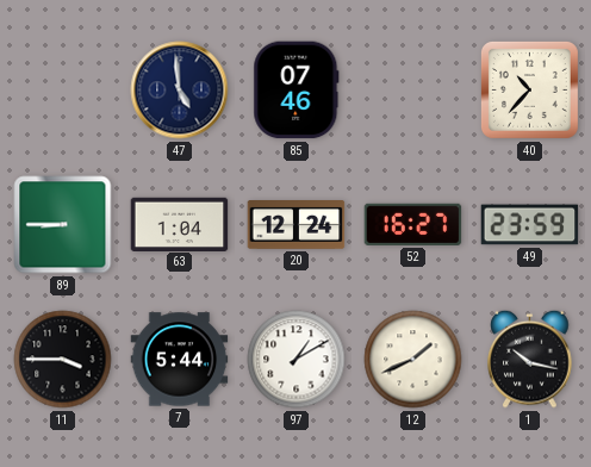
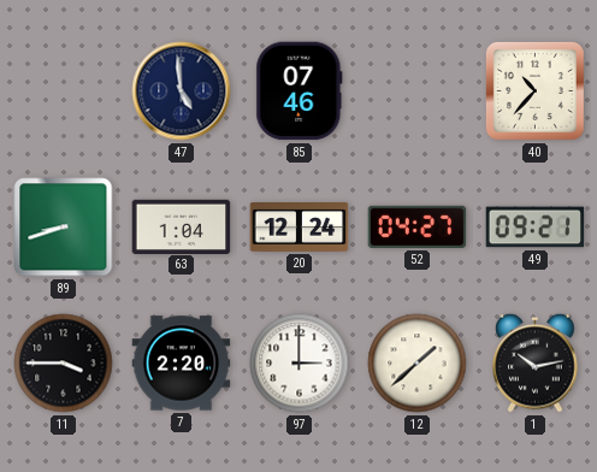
89: 8:45 -> 8:42
52: 16:27 -> 04:27
49: 23:59 -> 09:21
7: 5:44 -> 2:20
97: 1:10 -> 3:00
12: 1:41 -> 1:38
1: 10:17 -> 10:13
